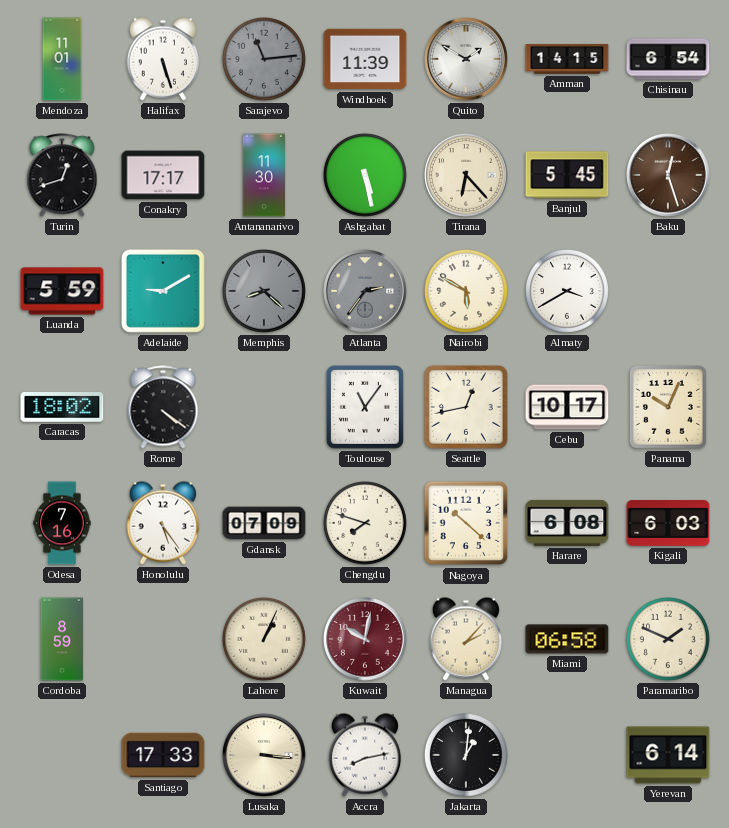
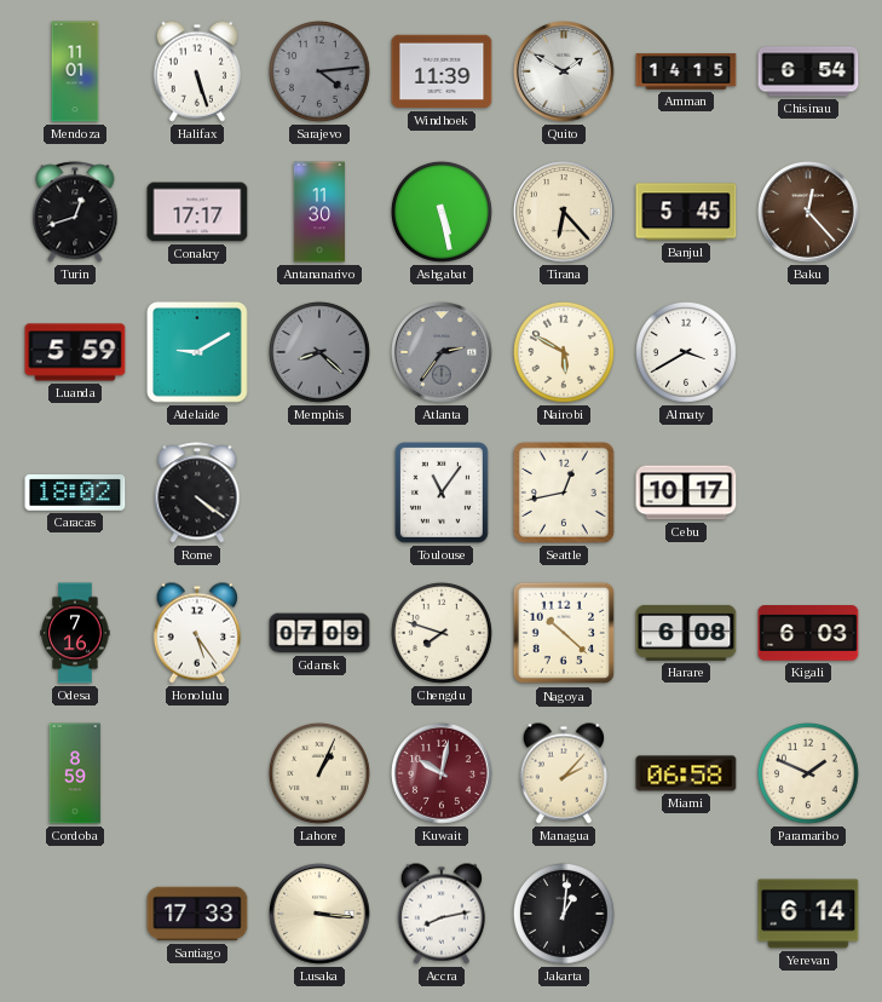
Sarajevo: 11:14 -> 4:14
Baku: 12:27 -> 12:23
Panama: 10:04 -> none
